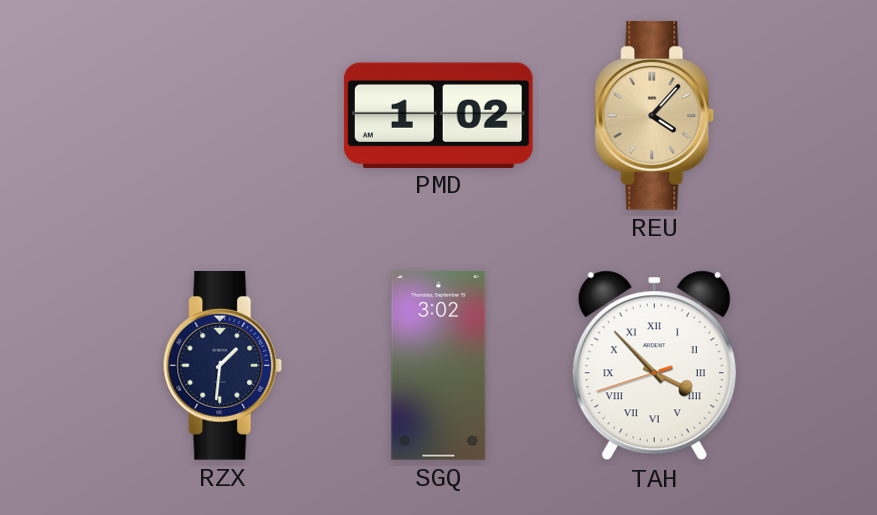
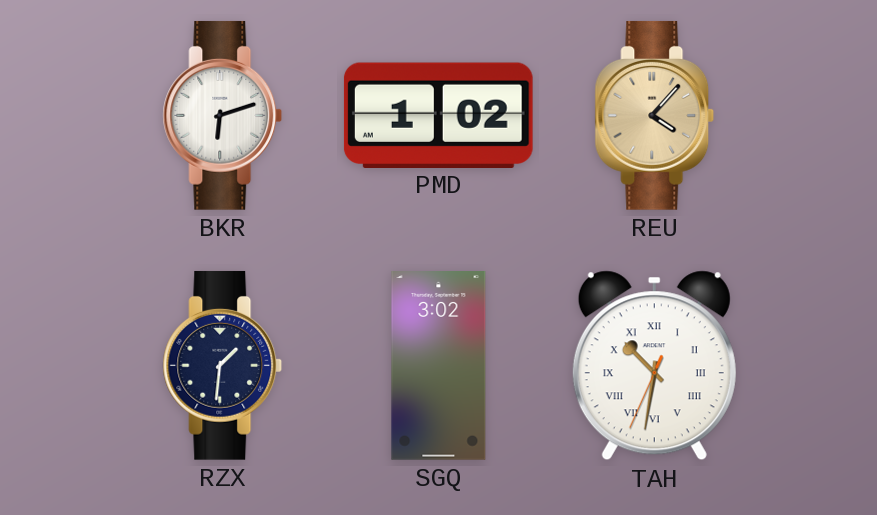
BKR: none -> 6:12
TAH: 3:52 -> 10:31
